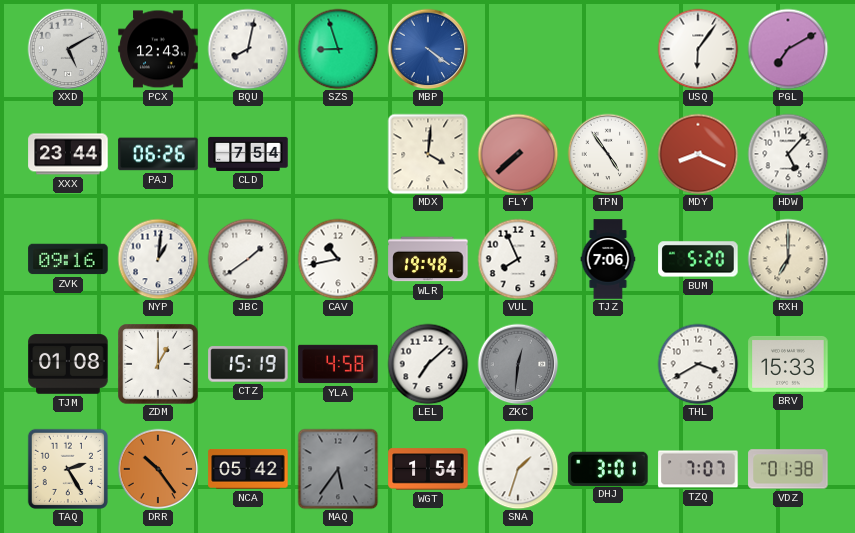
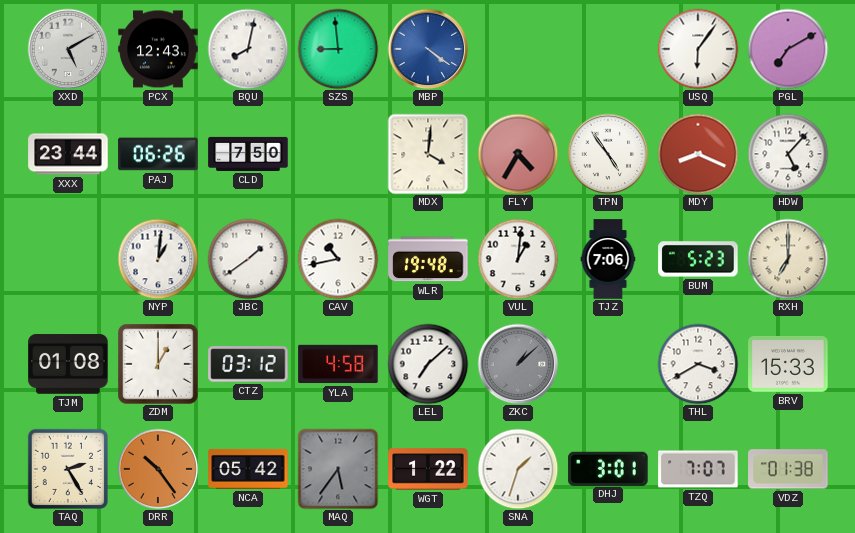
SZS: 8:57 -> 8:59
CLD: 7:54 -> 7:50
FLY: 7:38 -> 4:35
ZVK: 09:16 -> none
VUL: 7:56 -> 1:01
BUM: 5:20 -> 5:23
CTZ: 15:19 -> 03:12
ZKC: 12:31 -> 1:08
WGT: 1:54 -> 1:22
